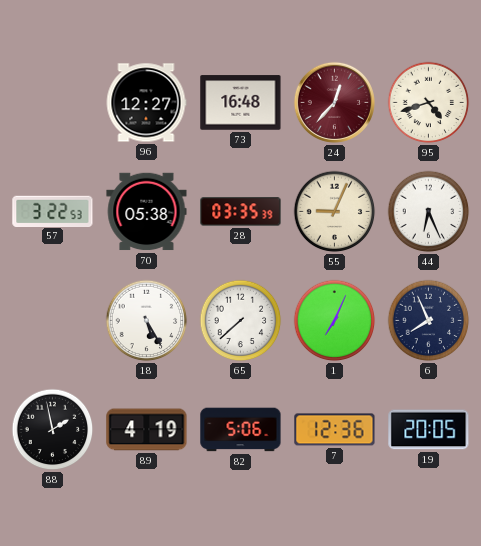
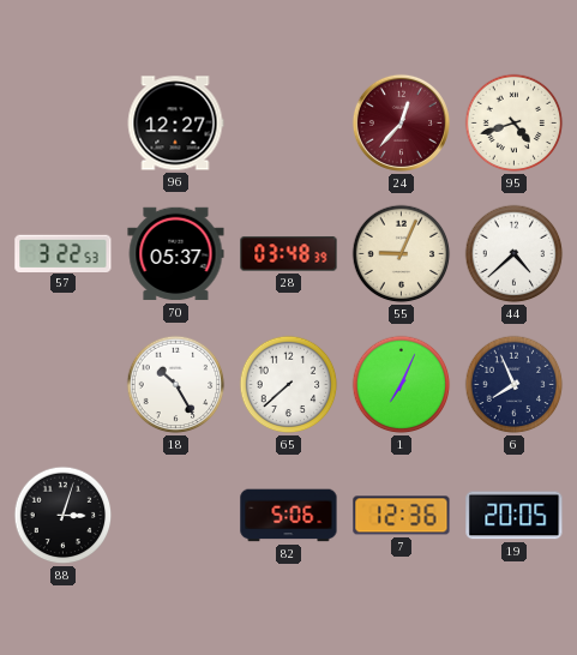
73: 16:48 -> none
70: 05:38 -> 05:37
28: 03:35 -> 03:48
44: 6:26 -> 4:38
18: 5:25 -> 10:25
88: 1:58 -> 3:03
89: 4:19 -> none
